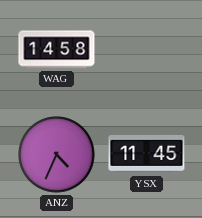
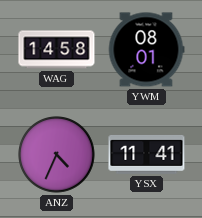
YWM: none -> 08:01
YSX: 11:45 -> 11:41
